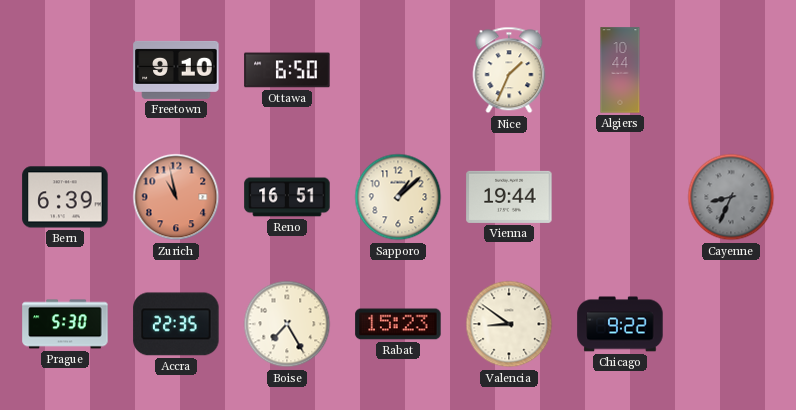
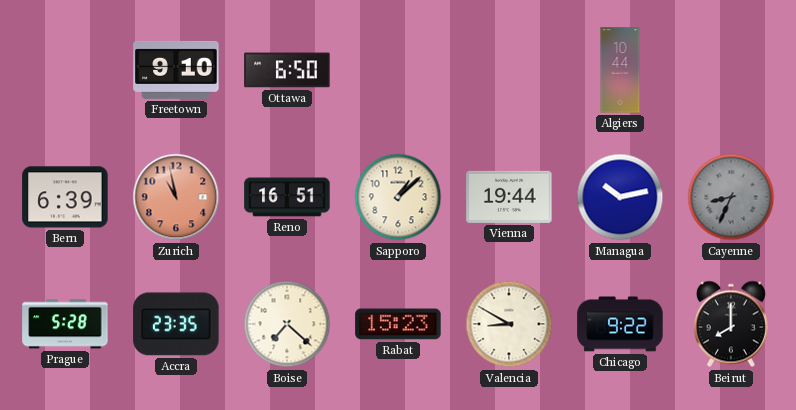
Nice: 1:34 -> none
Managua: none -> 10:13
Prague: 5:30 -> 5:28
Accra: 22:35 -> 23:35
Boise: 7:25 -> 7:22
Valencia: 8:51 -> 8:50
Beirut: none -> 8:00
